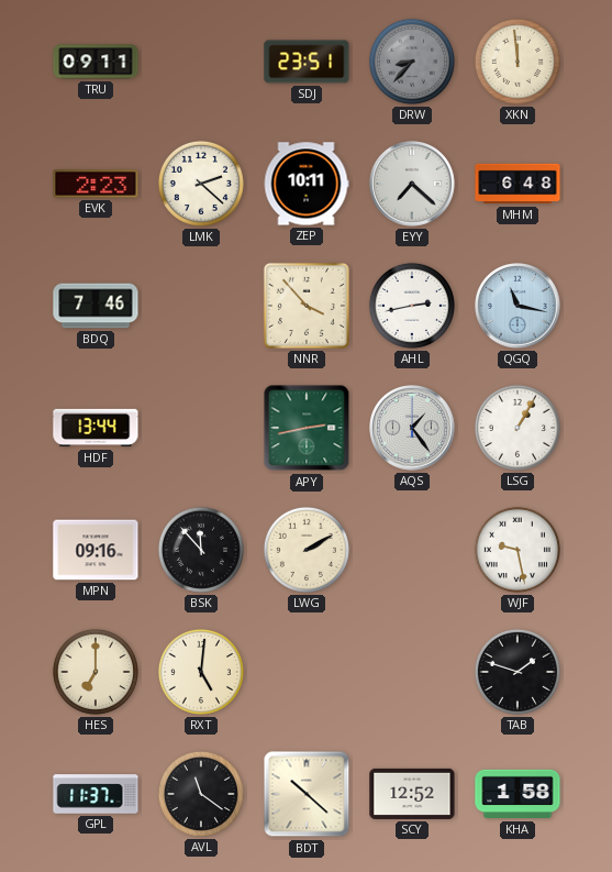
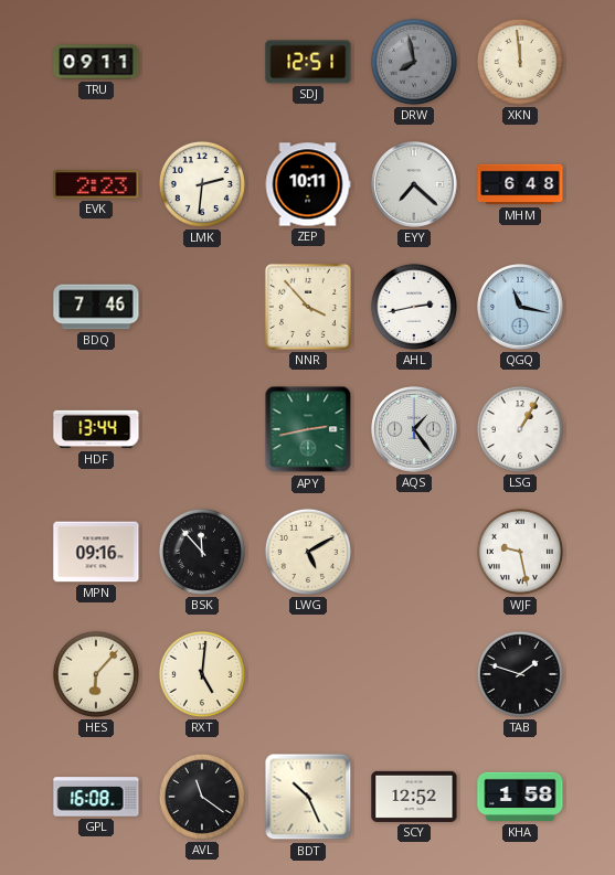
SDJ: 23:51 -> 12:51
DRW: 8:37 -> 7:58
LMK: 2:22 -> 2:31
LWG: 2:10 -> 5:10
HES: 7:00 -> 6:07
GPL: 11:37 -> 16:08
BDT: 10:22 -> 10:26
